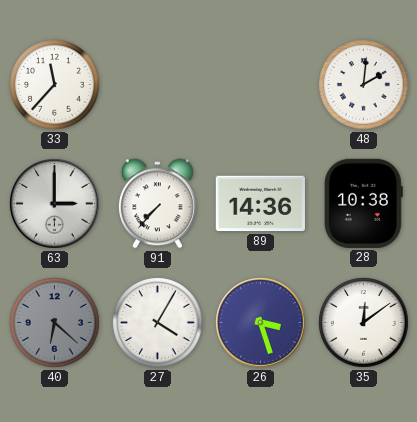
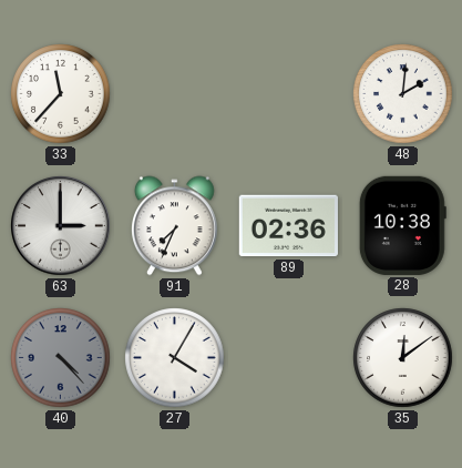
91: 7:37 -> 7:34
89: 14:36 -> 02:36
40: 6:22 -> 4:23
26: 3:27 -> none
